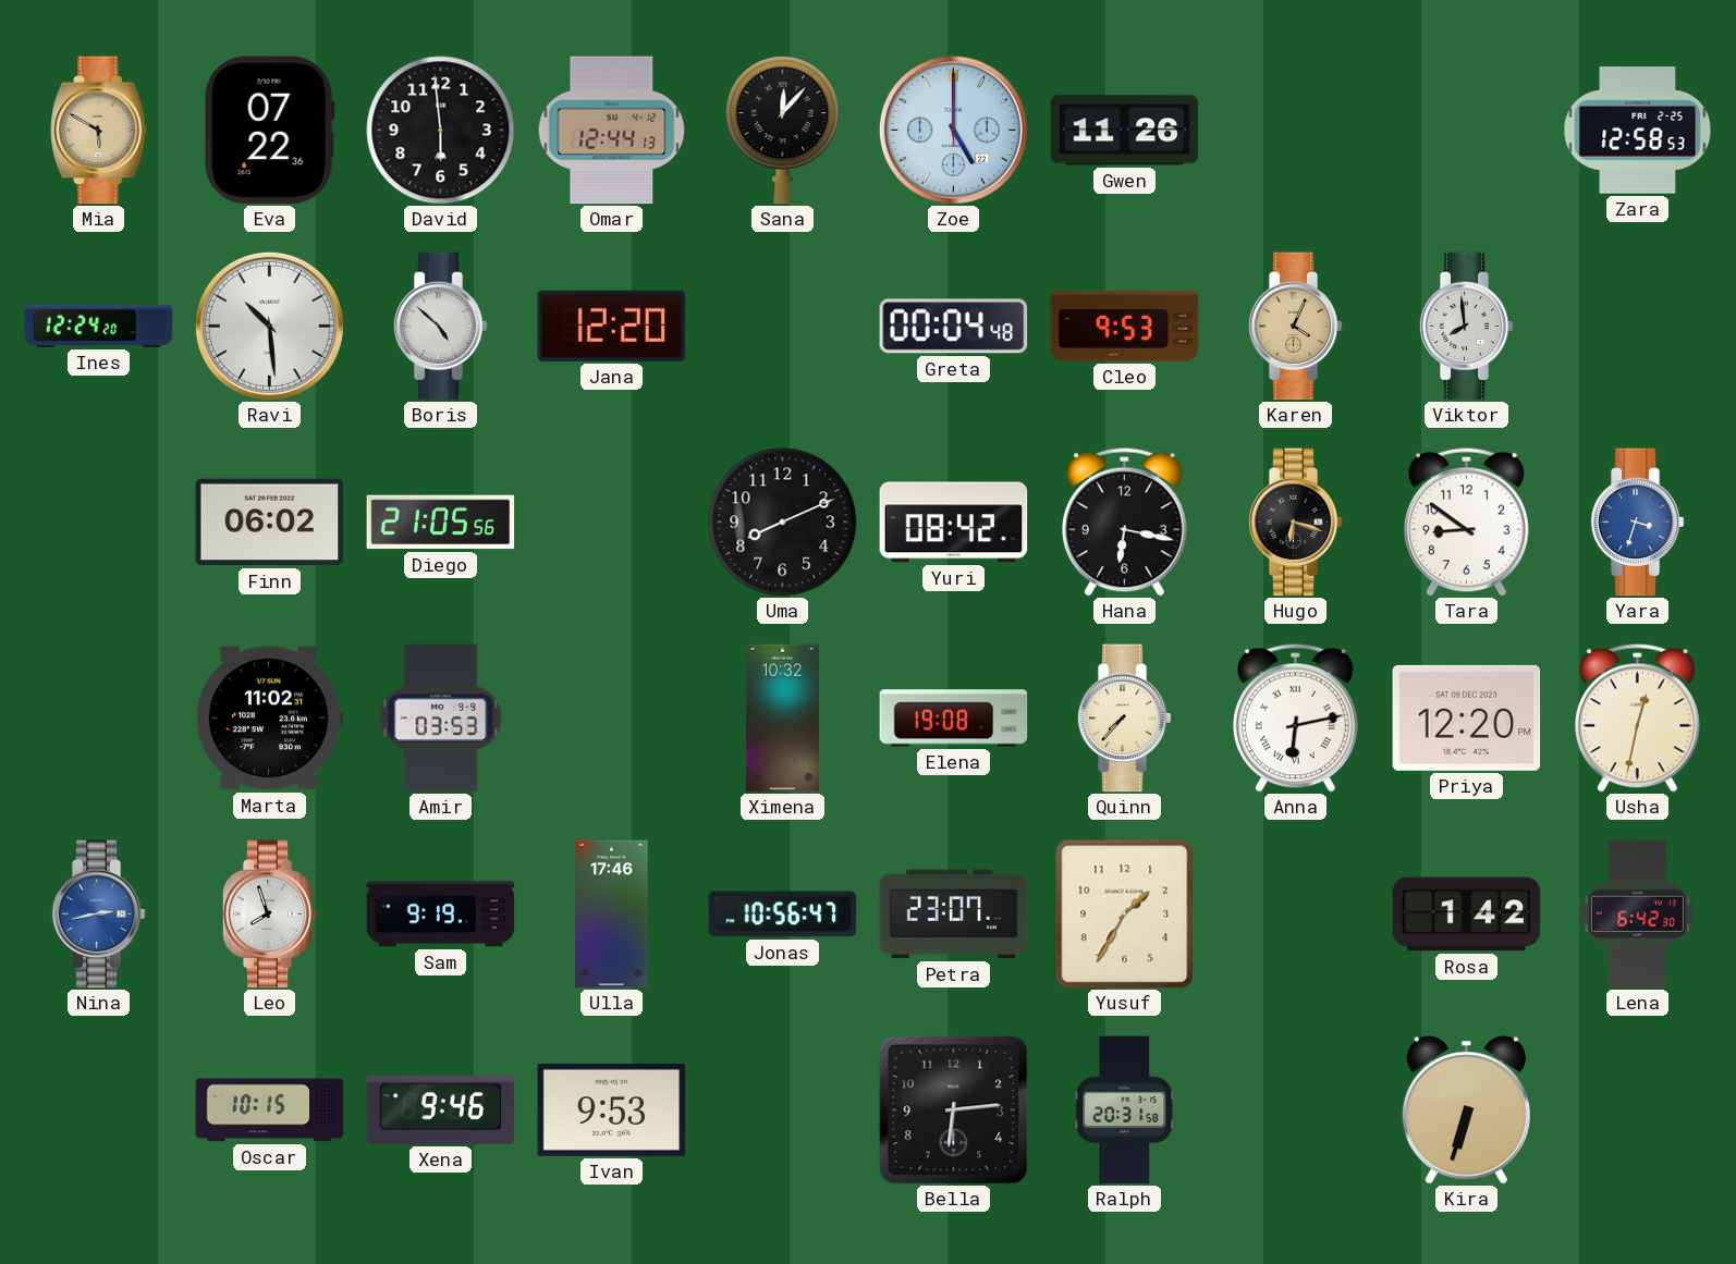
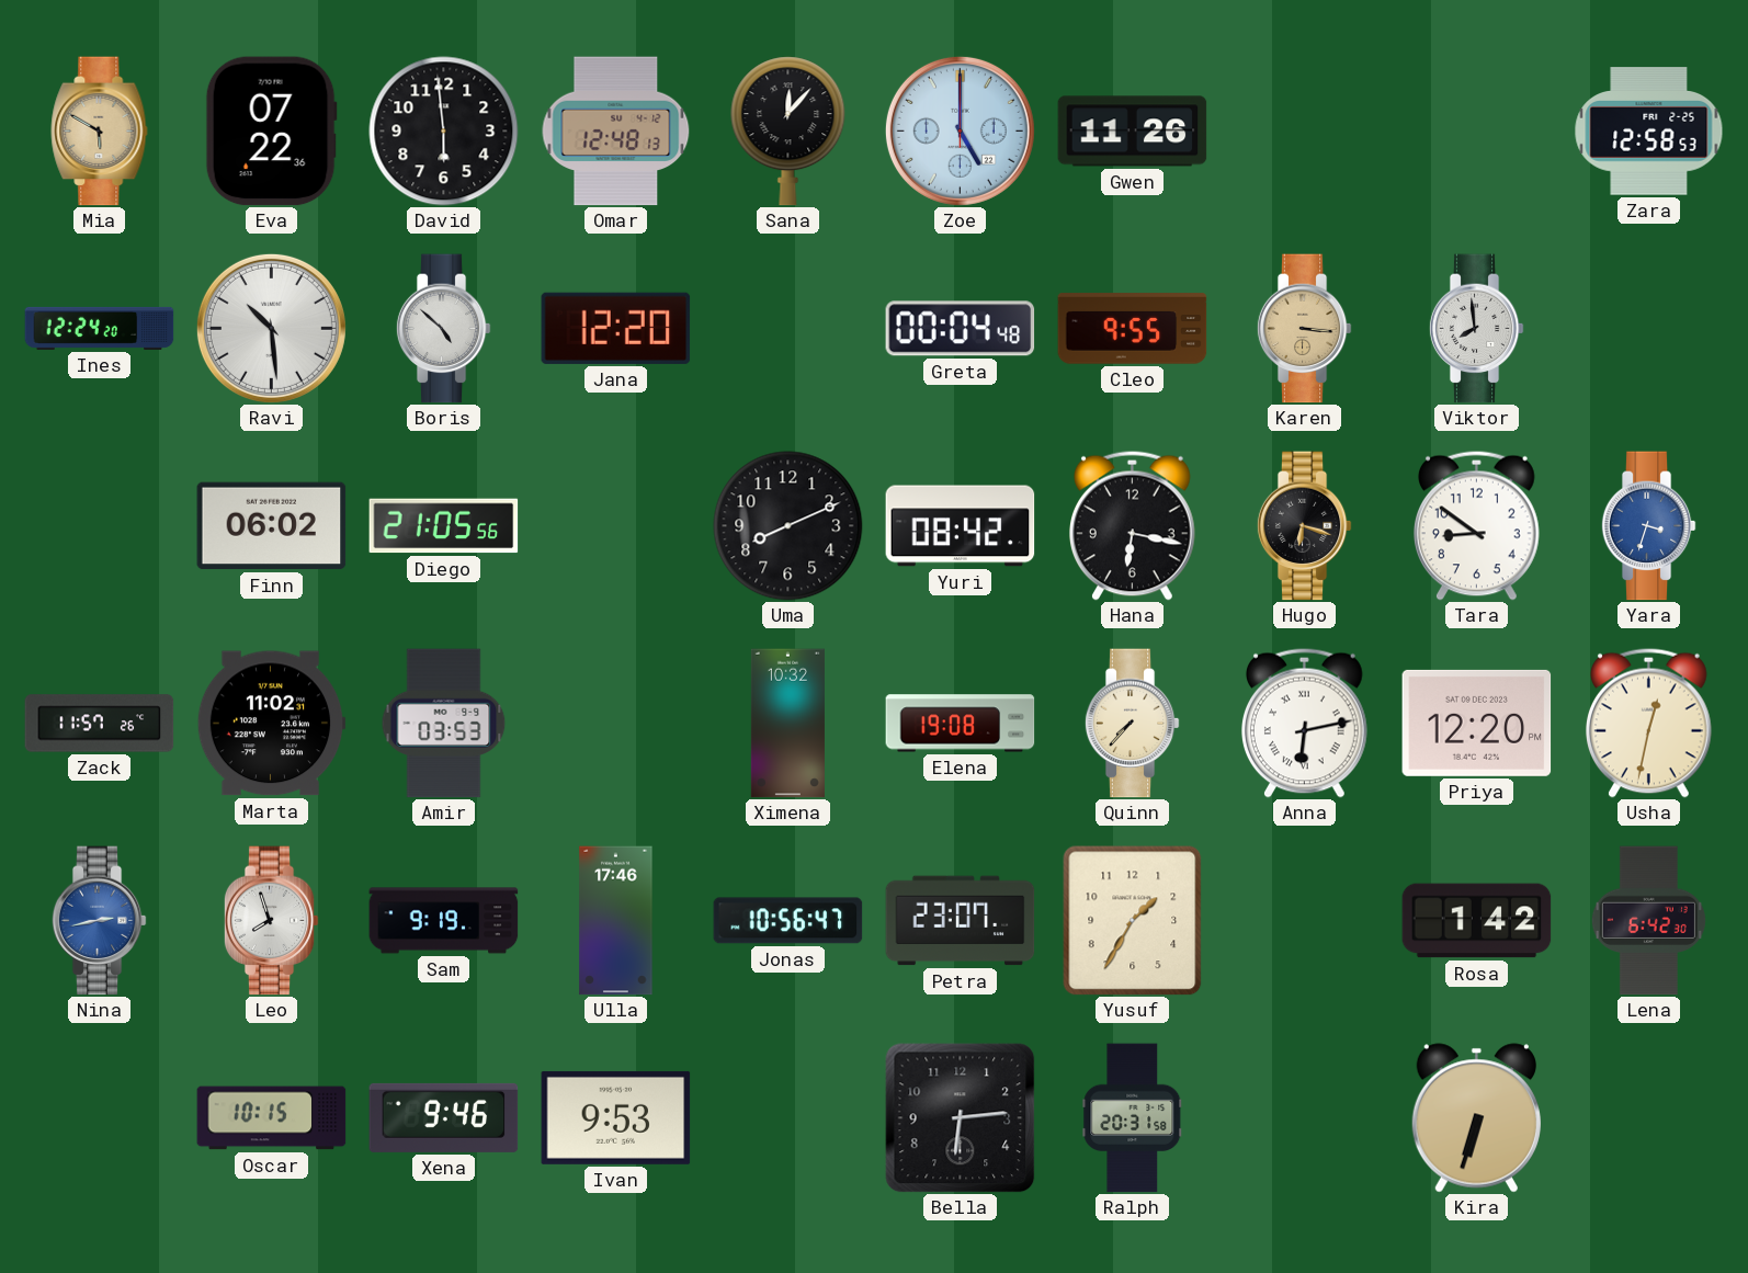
Omar: 12:44 -> 12:48
Cleo: 9:53 -> 9:55
Karen: 4:04 -> 3:16
Zack: none -> 11:57
